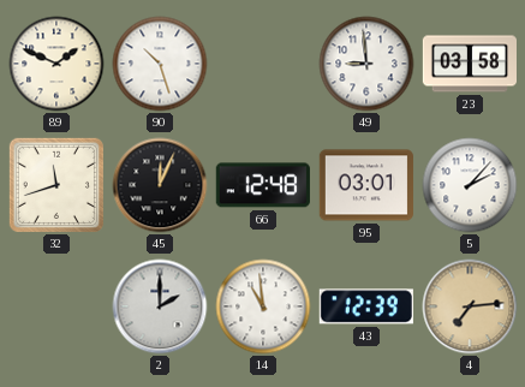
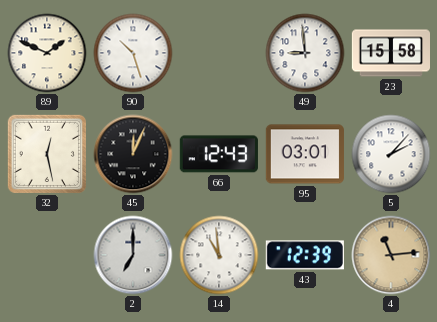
23: 03:58 -> 15:58
32: 11:42 -> 12:28
66: 12:48 -> 12:43
2: 2:00 -> 7:00
4: 7:14 -> 11:14
